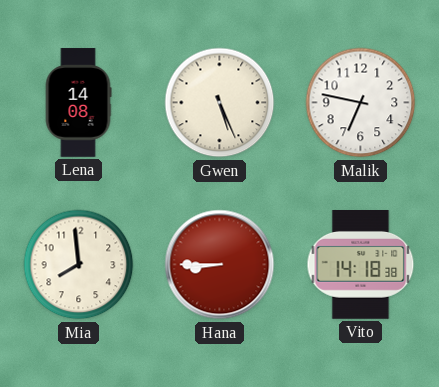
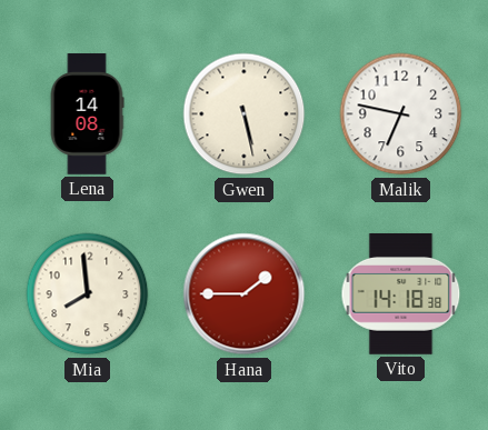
Gwen: 5:26 -> 5:28
Hana: 8:45 -> 1:45
